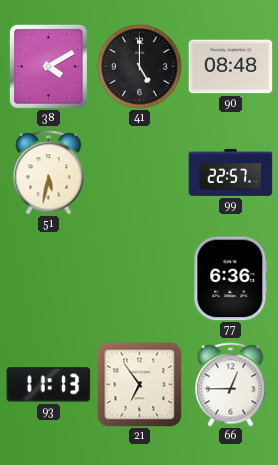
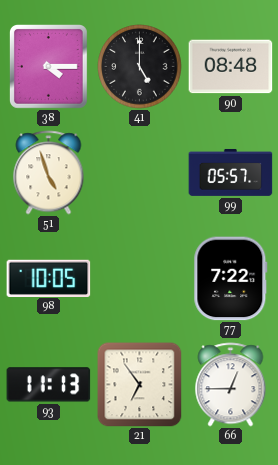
38: 4:10 -> 4:15
51: 5:32 -> 4:57
99: 22:57 -> 05:57
98: none -> 10:05
77: 6:36 -> 7:22
